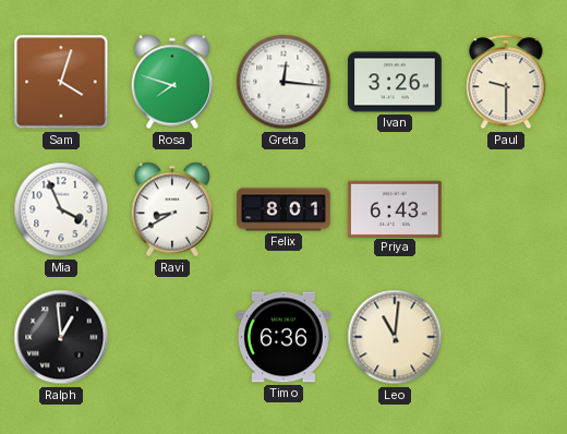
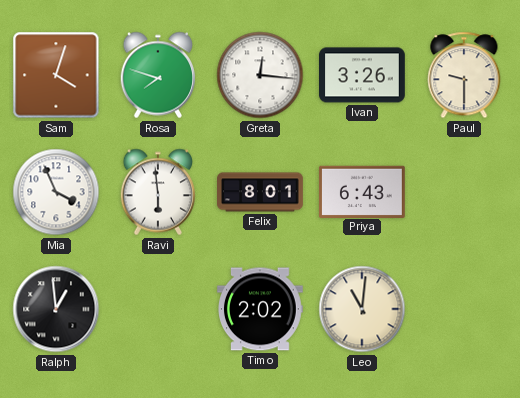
Ravi: 8:40 -> 5:59
Timo: 6:36 -> 2:02
